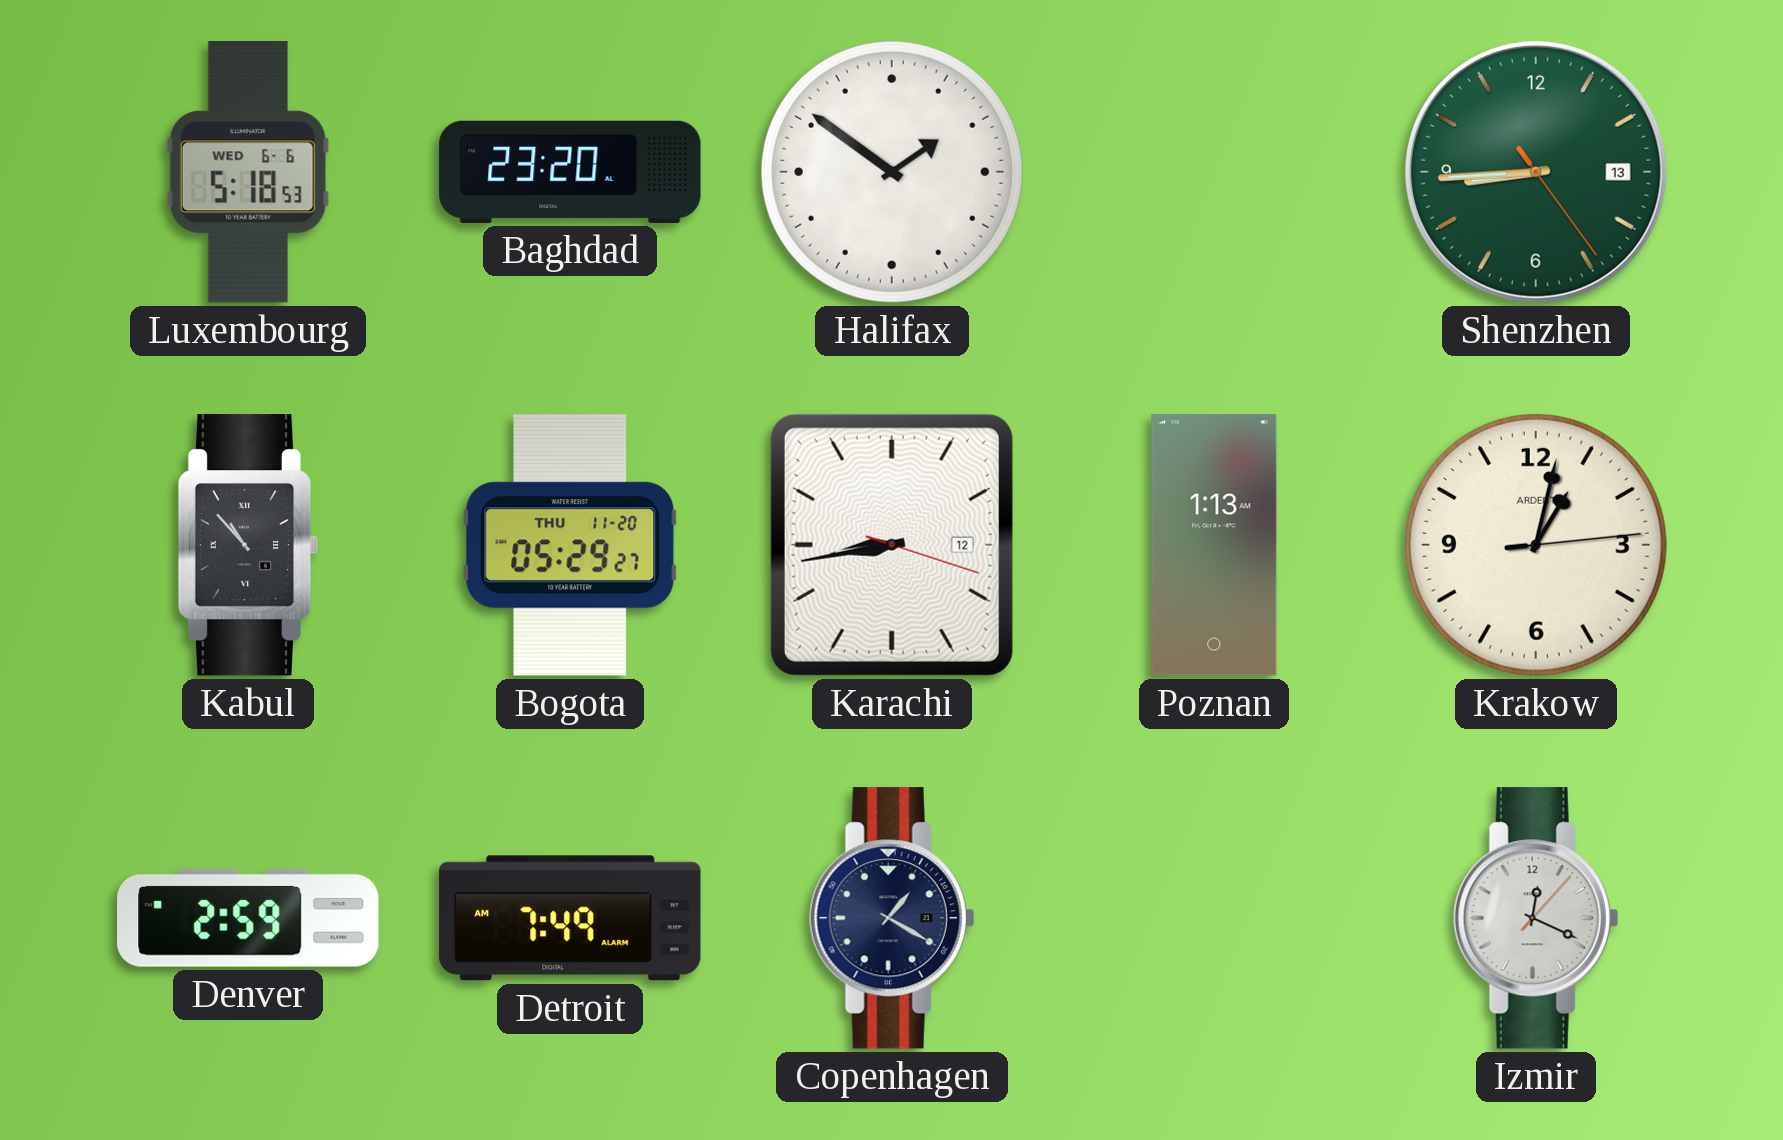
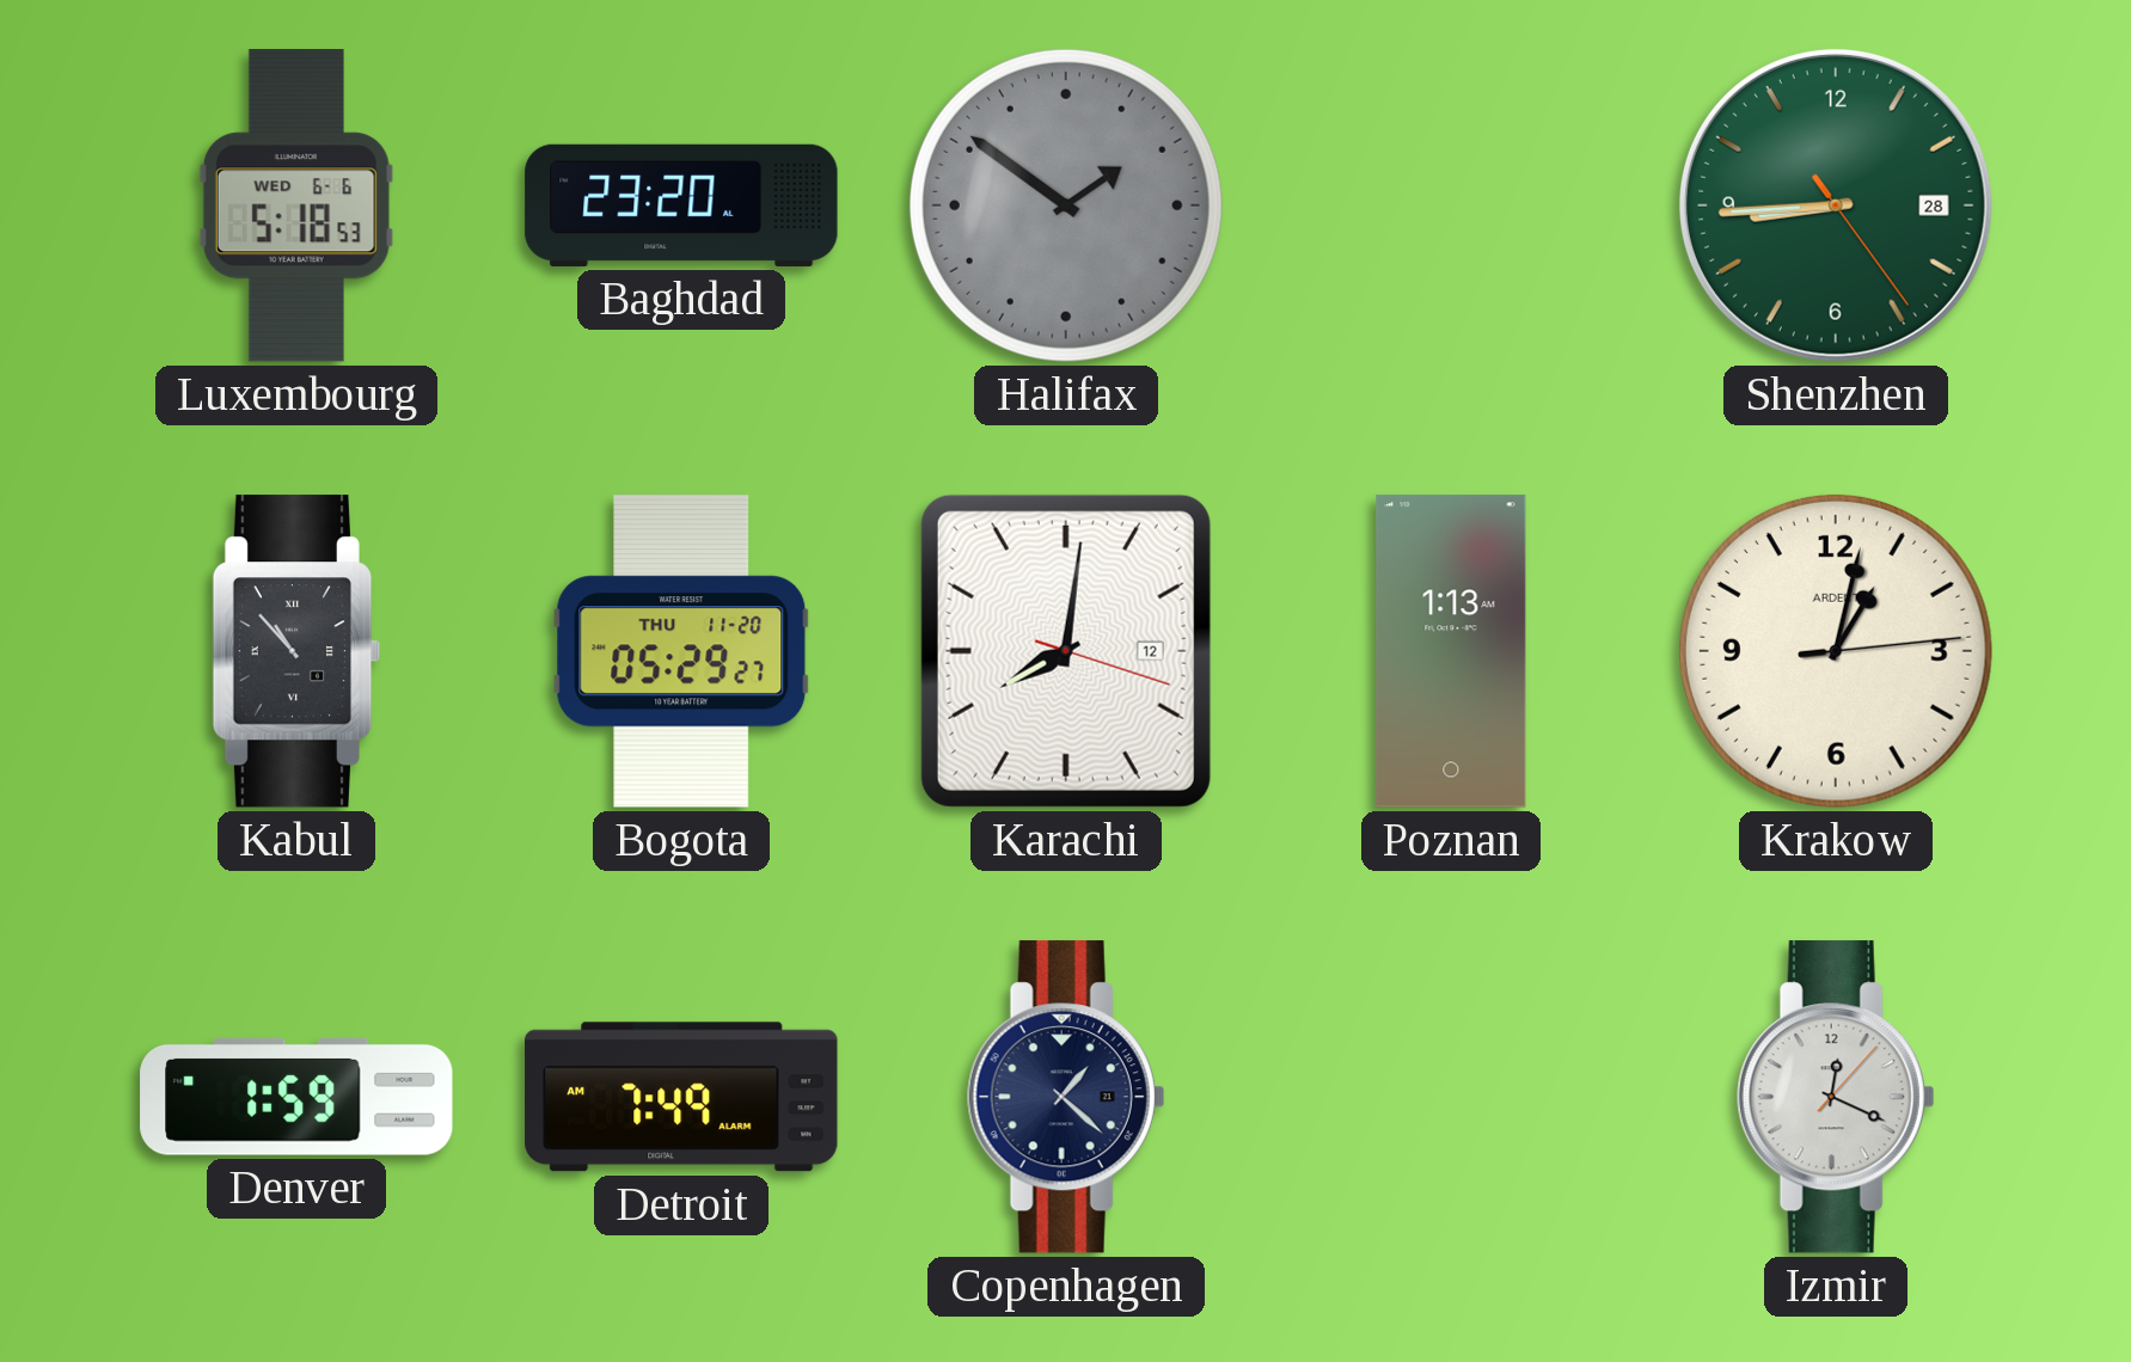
Halifax dial: white -> grey
Shenzhen date: 13 -> 28
Karachi: 8:43 -> 8:01
Denver: 2:59 -> 1:59
Copenhagen: 1:20 -> 1:22
